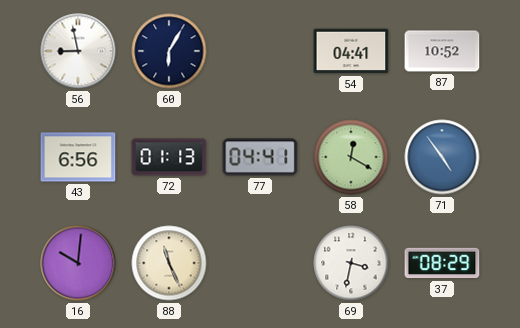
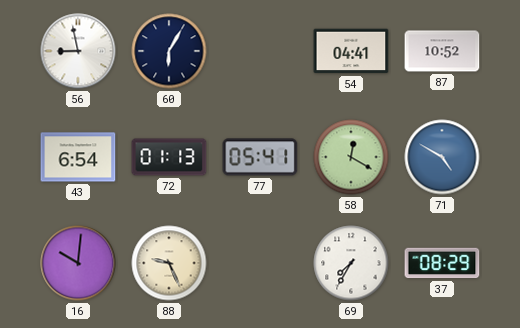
43: 6:56 -> 6:54
77: 04:41 -> 05:41
71: 4:54 -> 4:50
88: 11:26 -> 9:26
69: 3:32 -> 7:35
